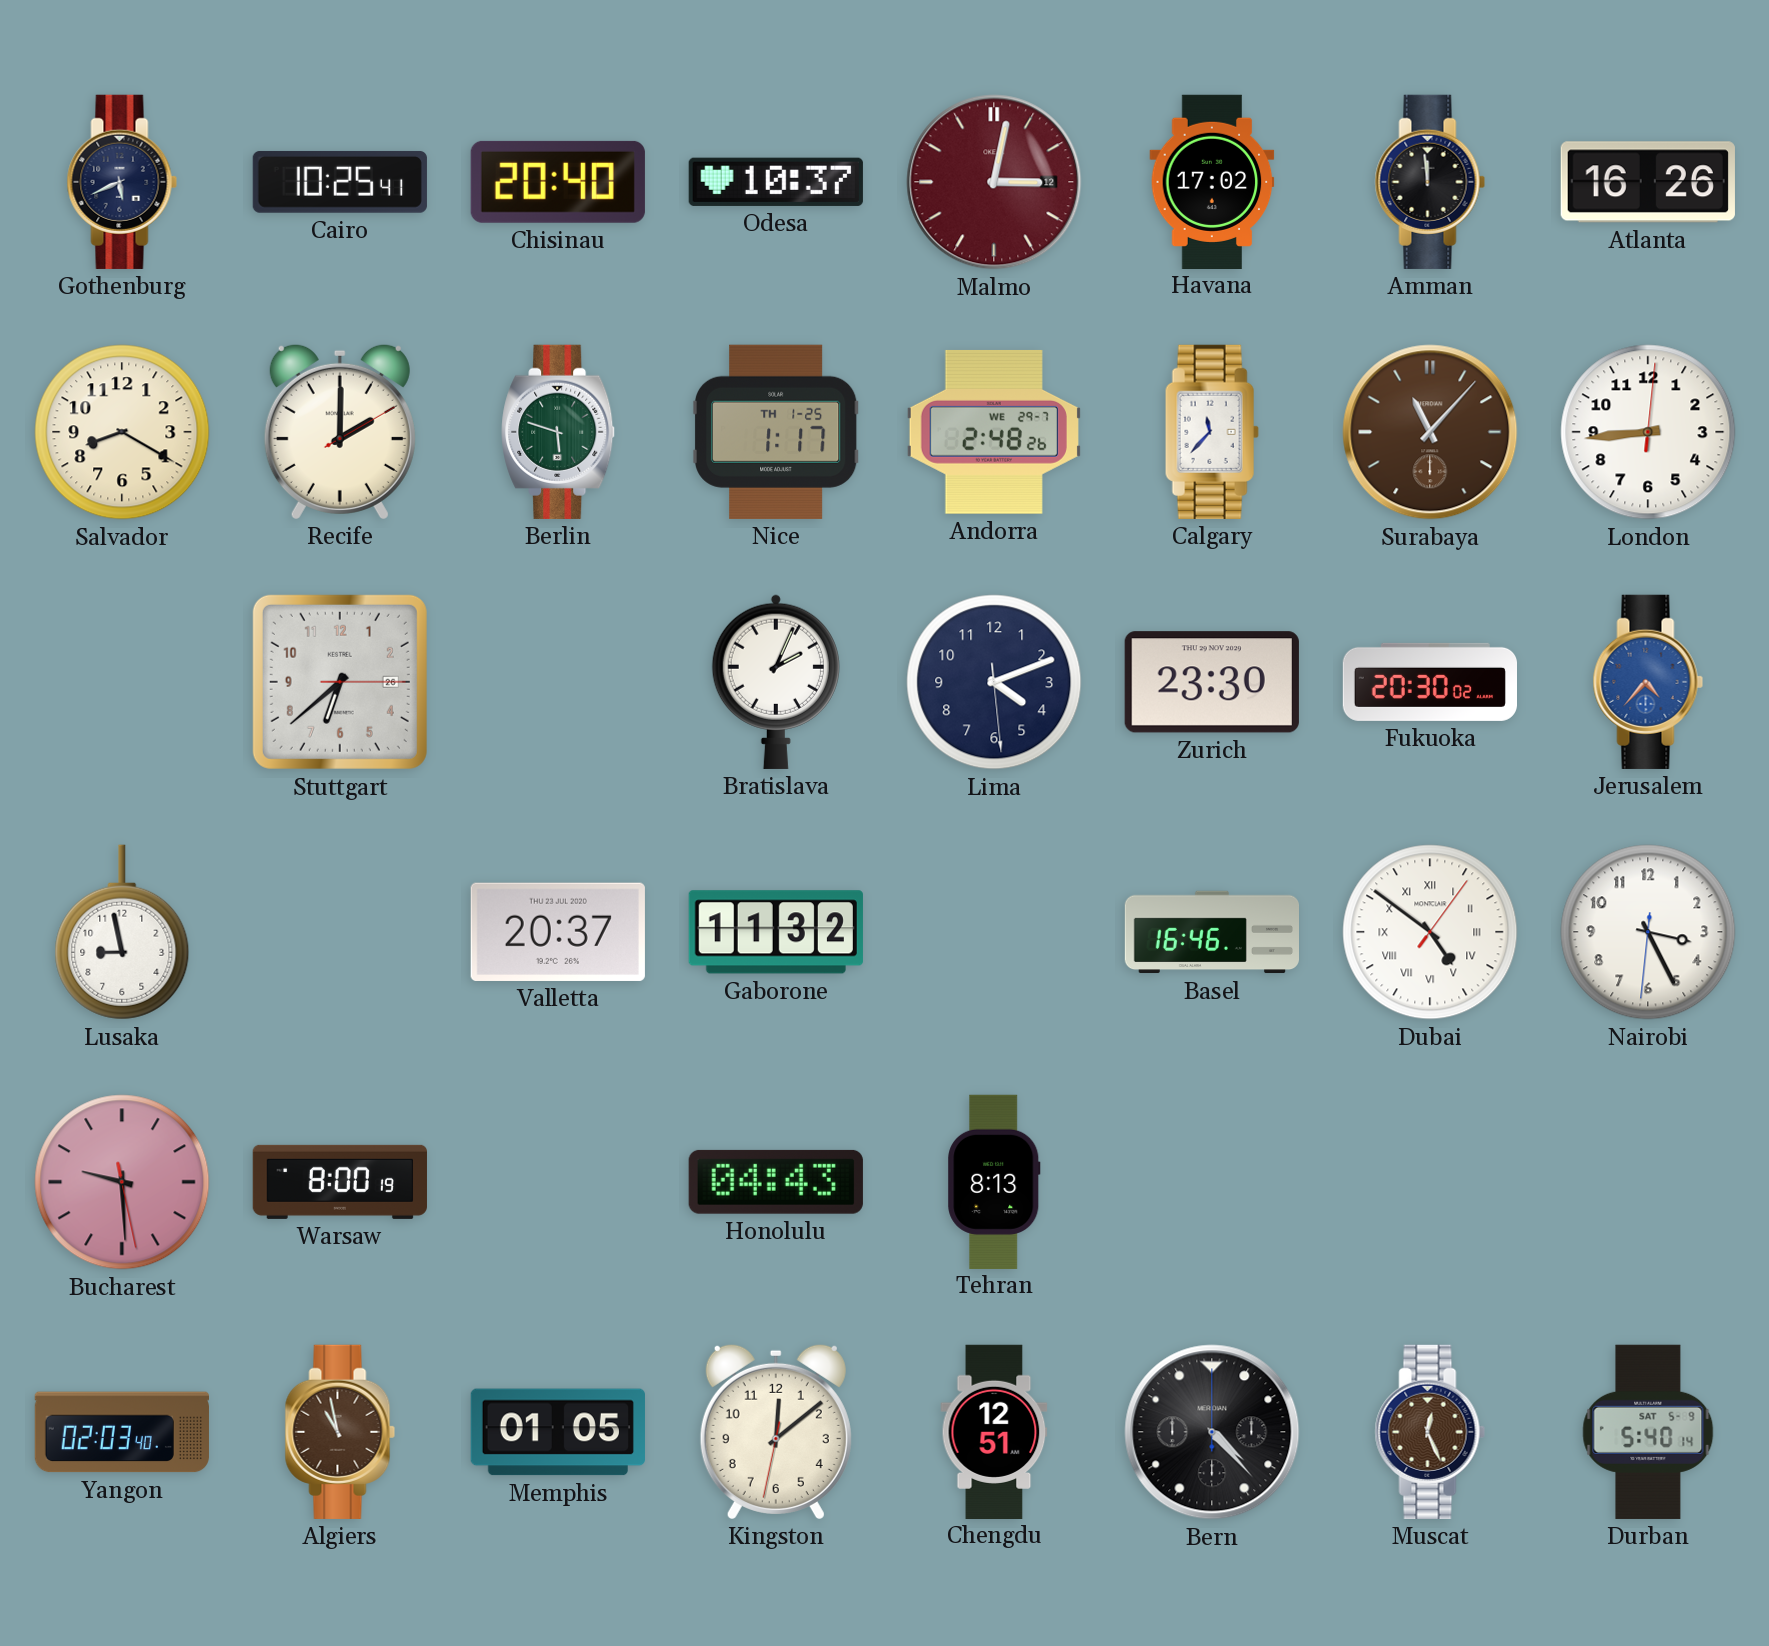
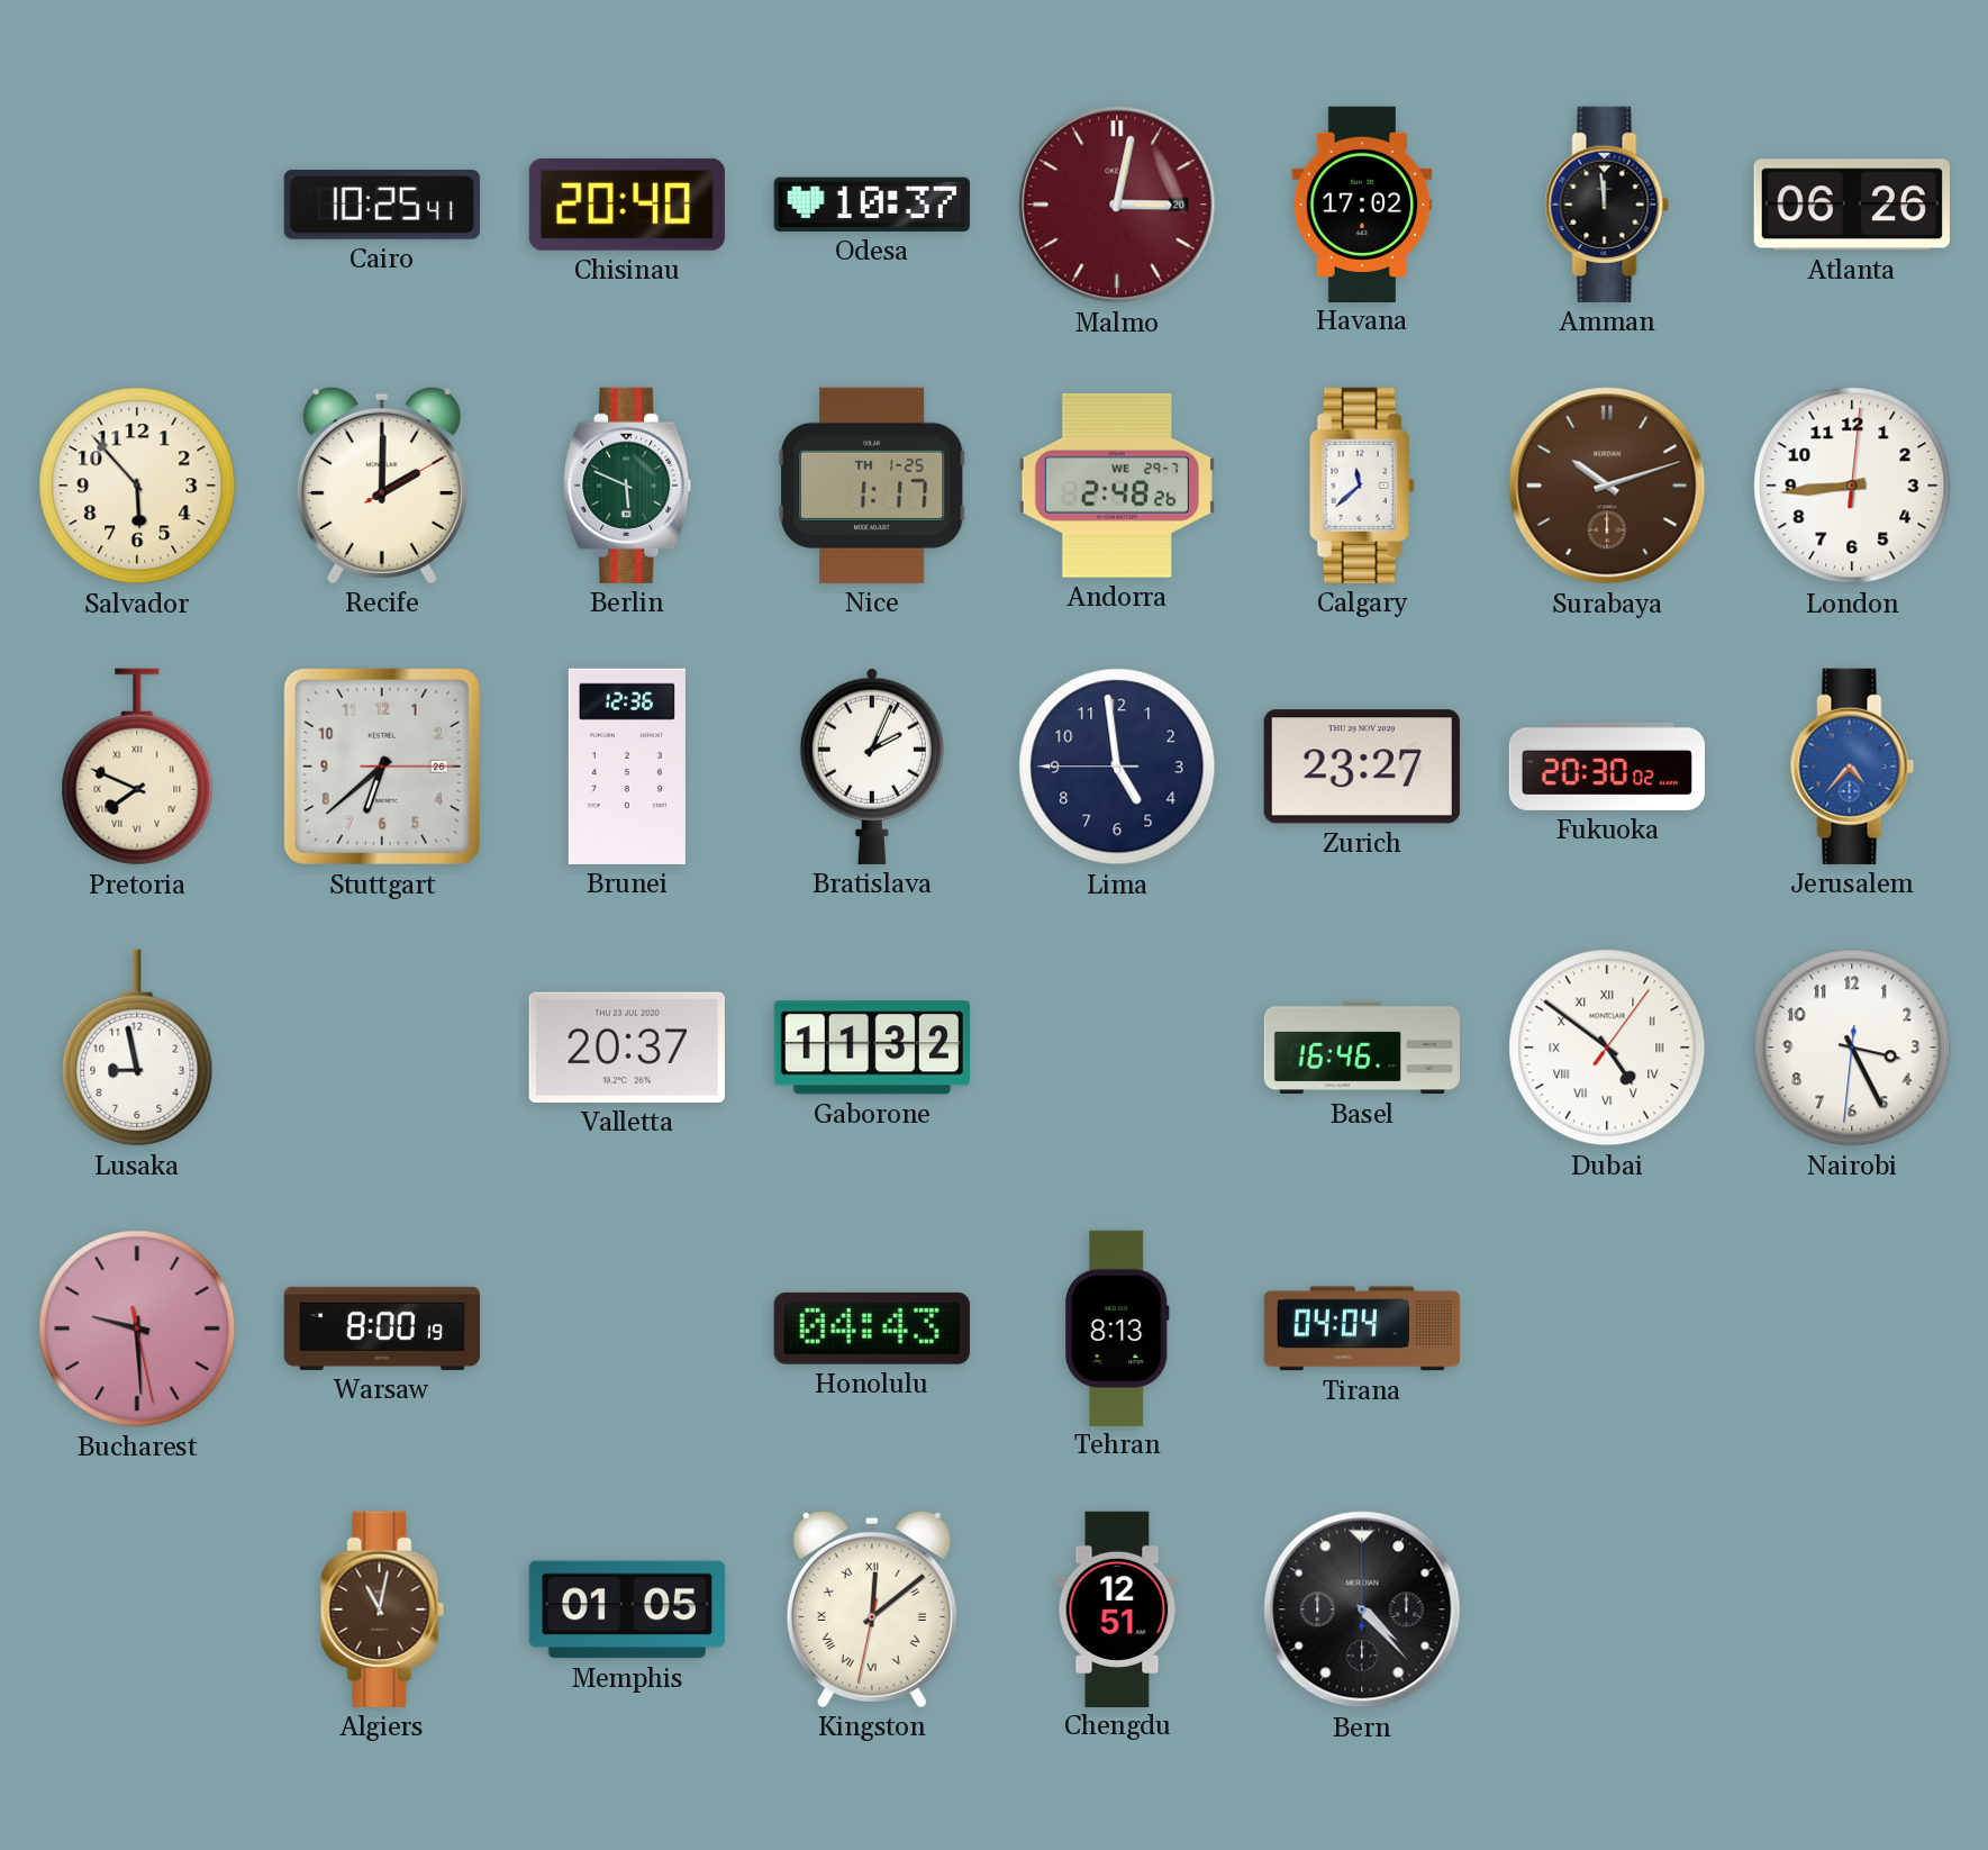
Gothenburg: 5:41 -> none
Malmo date: 12 -> 20
Atlanta: 16:26 -> 06:26
Salvador: 8:20 -> 5:53
Berlin: 5:48 -> 5:49
Calgary: 11:37 -> 11:38
Surabaya: 11:07 -> 10:12
Pretoria: none -> 7:49
Brunei: none -> 12:36
Lima: 4:11 -> 4:58
Zurich: 23:30 -> 23:27
Tirana: none -> 04:04
Yangon: 02:03 -> none
Algiers: 10:58 -> 11:02
Kingston numerals: Arabic -> Roman
Muscat: 12:26 -> none
Durban: 5:40 -> none
